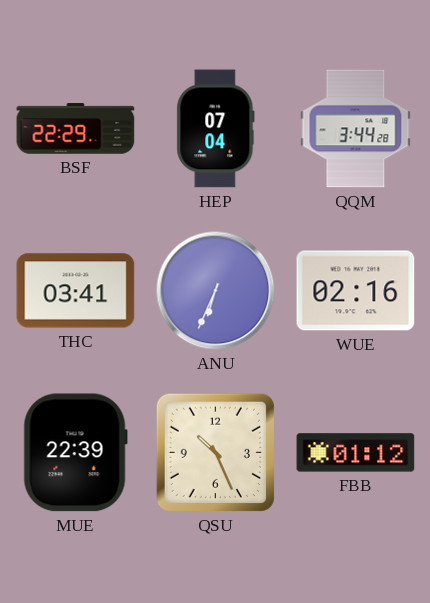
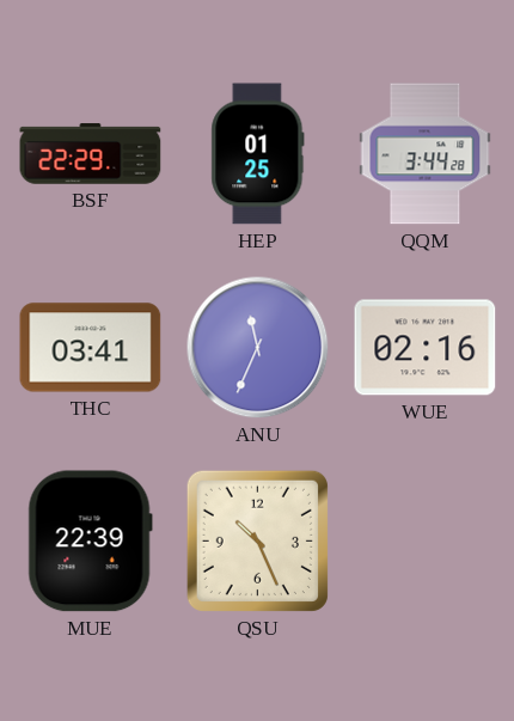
HEP: 07:04 -> 01:25
ANU: 6:34 -> 11:34
FBB: 01:12 -> none
